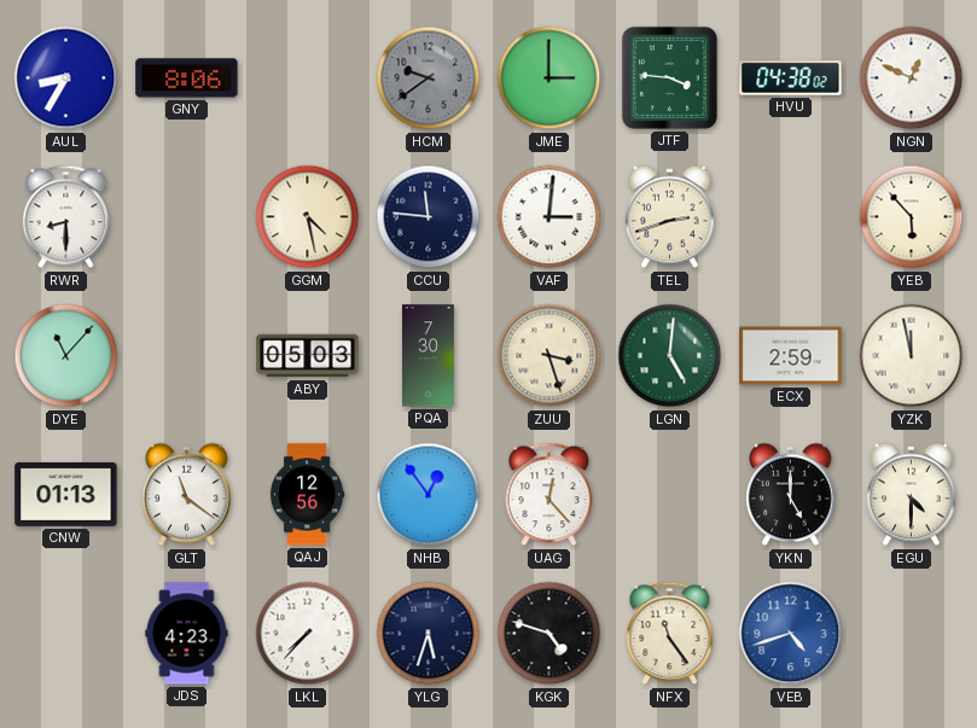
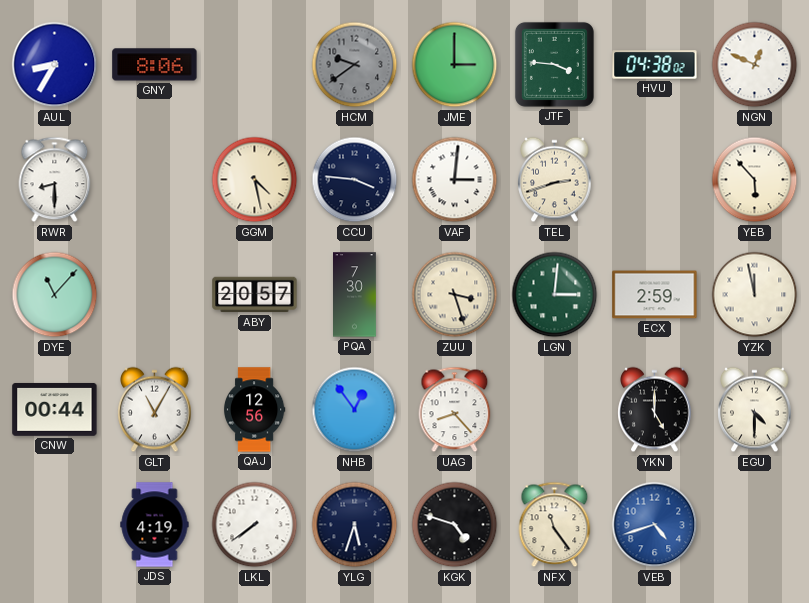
CCU: 11:46 -> 3:46
ABY: 05:03 -> 20:57
LGN: 5:01 -> 3:01
CNW: 01:13 -> 00:44
GLT: 11:21 -> 11:05
UAG: 12:23 -> 8:23
JDS: 4:23 -> 4:19
LKL: 7:37 -> 7:39
